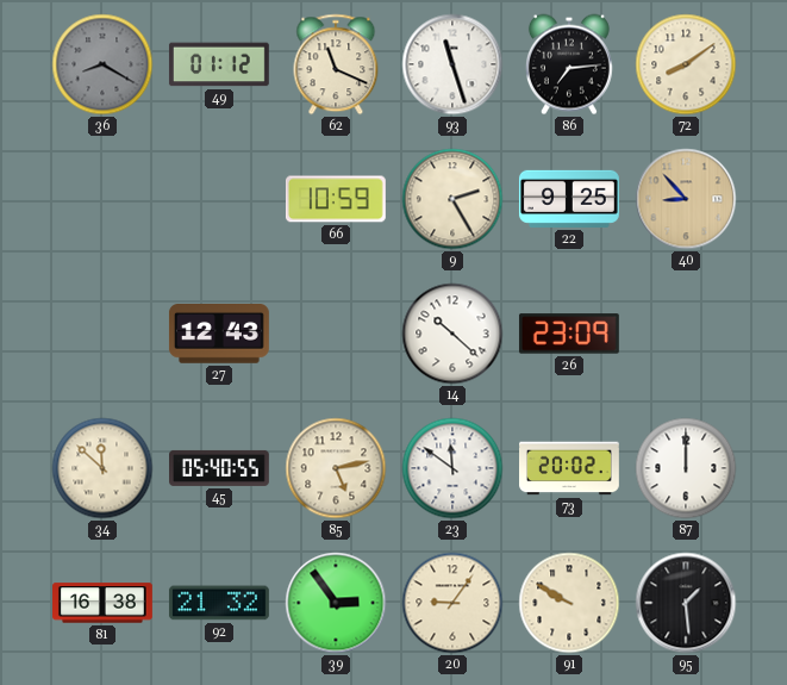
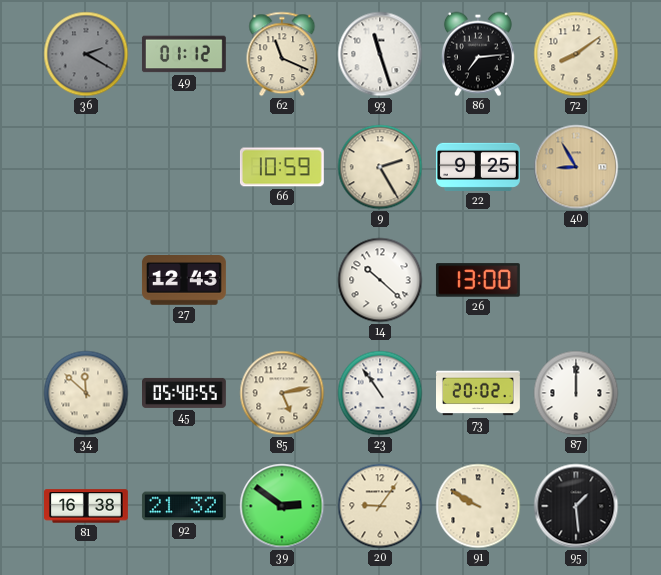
36: 8:20 -> 2:20
40: 8:53 -> 8:55
26: 23:09 -> 13:00
23: 11:51 -> 10:54
39: 2:54 -> 2:51
